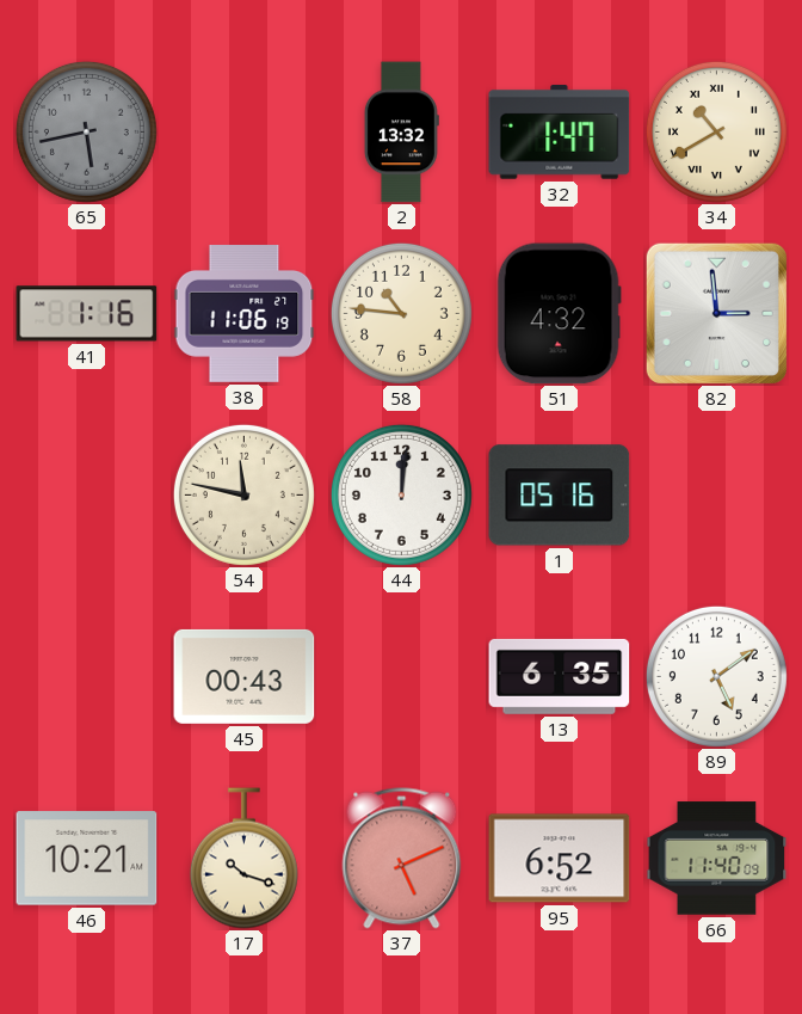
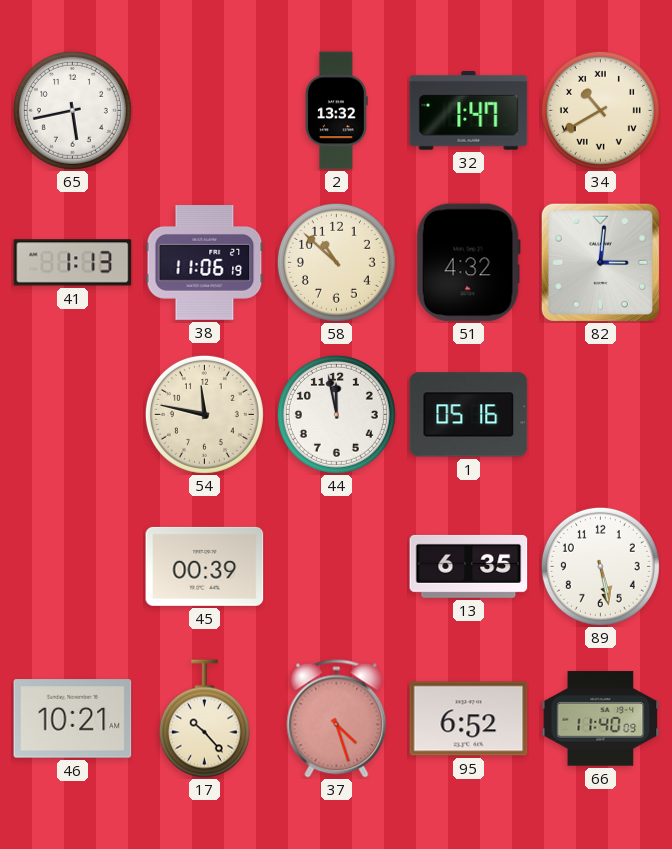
65 dial: grey -> white
41: 1:16 -> 1:13
58: 10:46 -> 10:52
82: 2:59 -> 3:01
44: 12:01 -> 11:58
45: 00:43 -> 00:39
89: 5:09 -> 5:28
17: 10:18 -> 10:23
37: 5:11 -> 4:27
